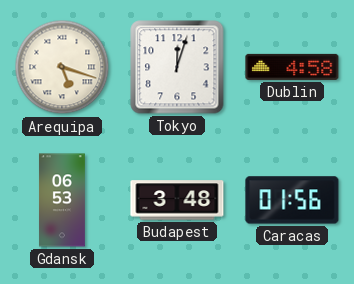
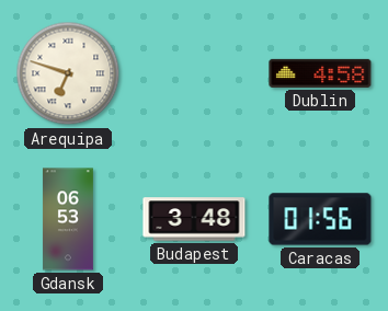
Arequipa: 5:18 -> 6:48
Tokyo: 12:03 -> none
